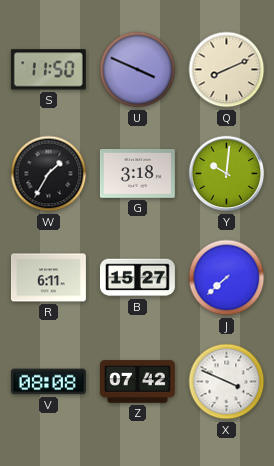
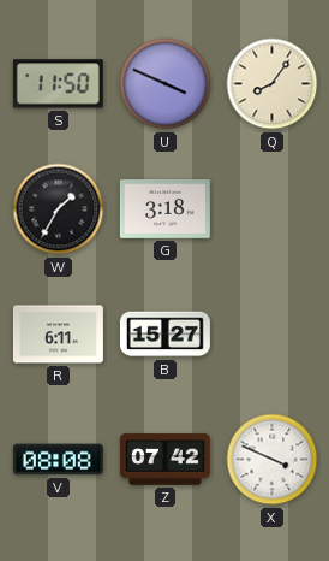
Q: 8:11 -> 8:06
Y: 10:01 -> none
J: 7:38 -> none
